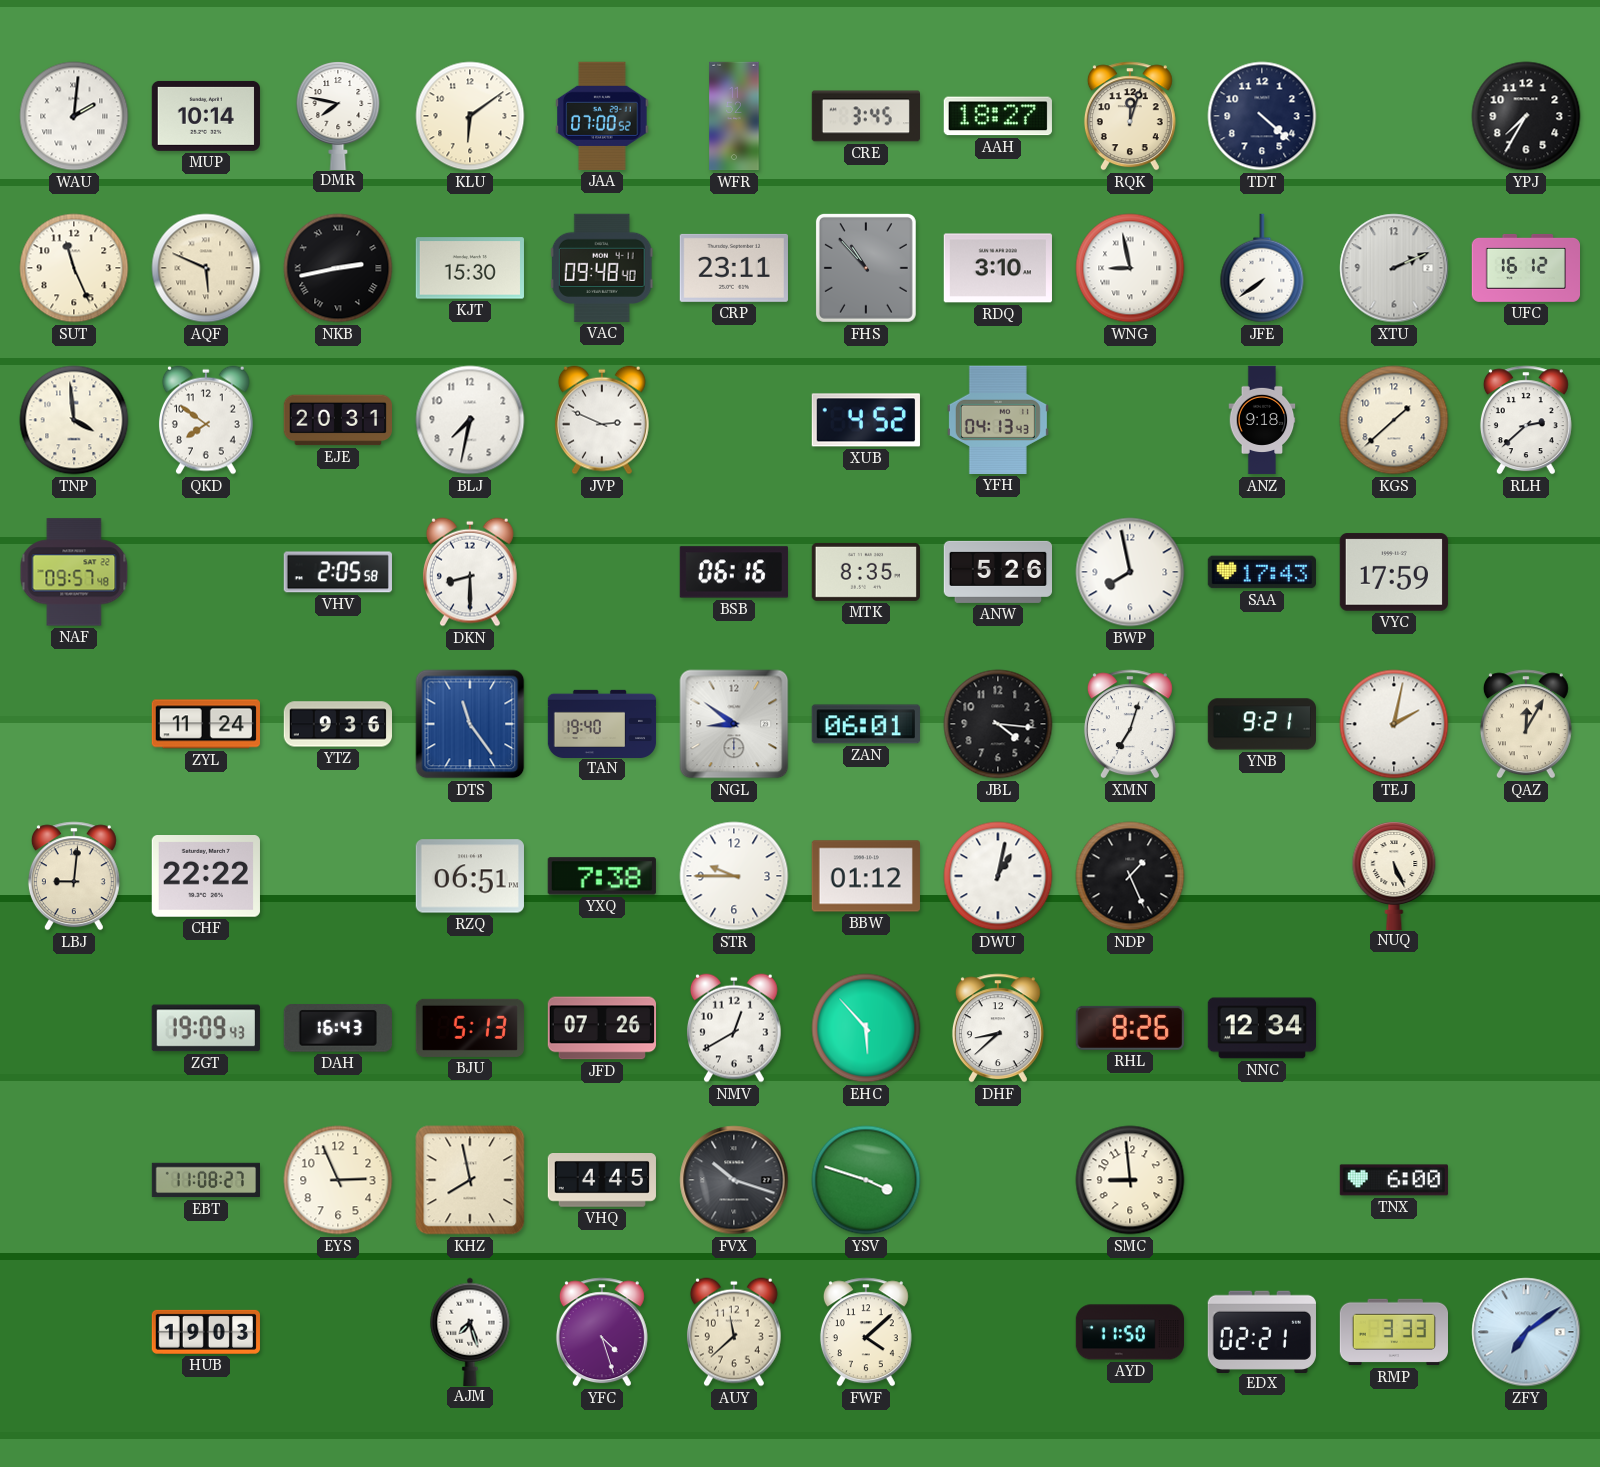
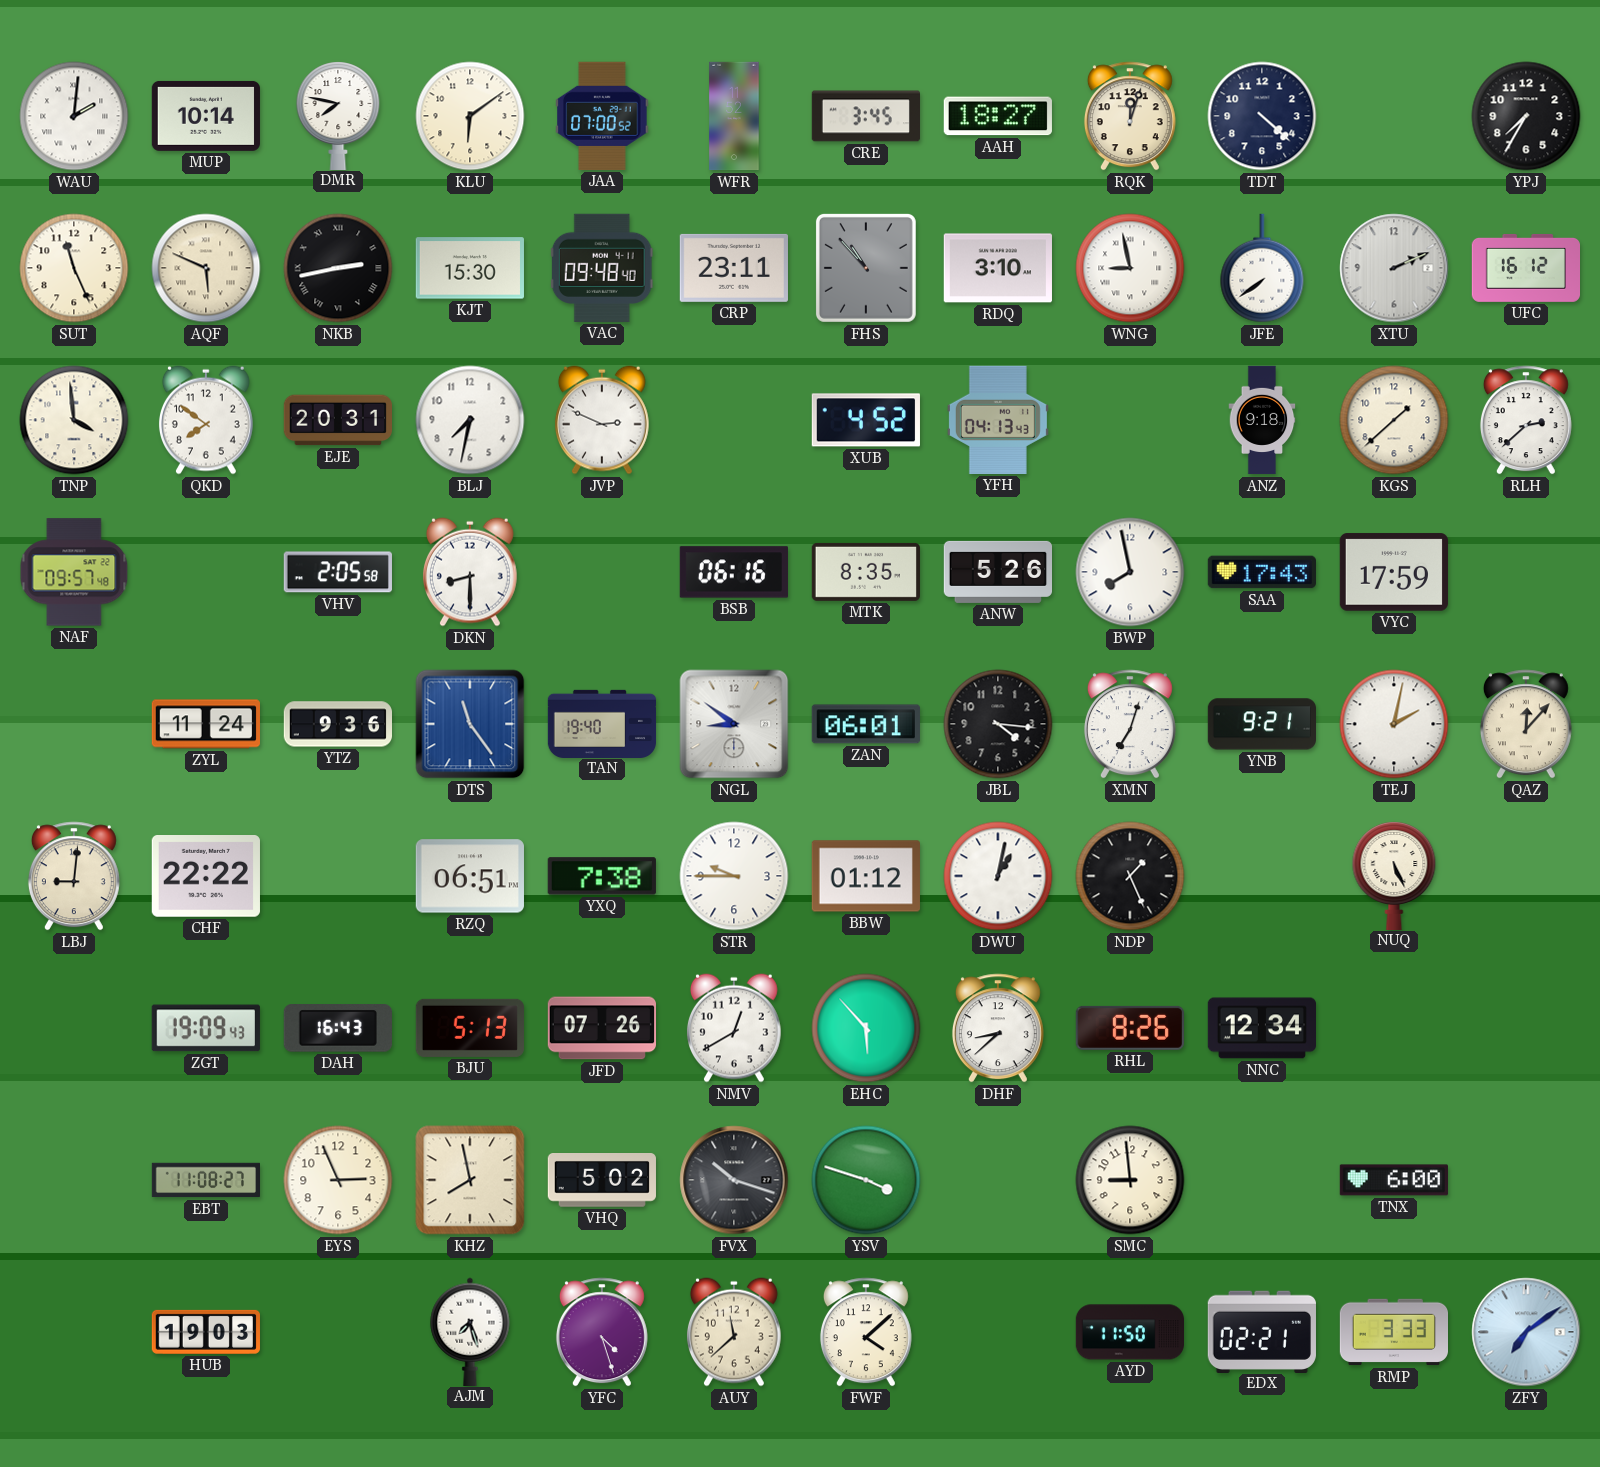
QAZ: 12:05 -> 12:07
VHQ: 4:45 -> 5:02
